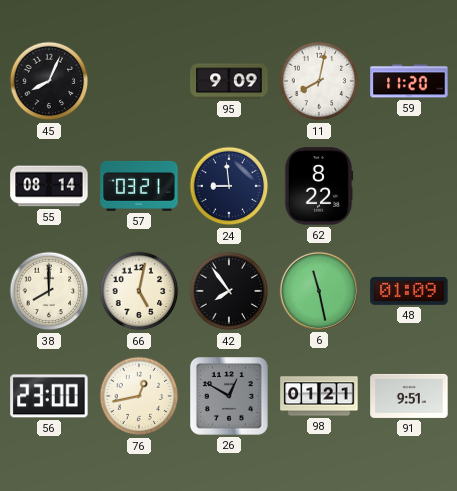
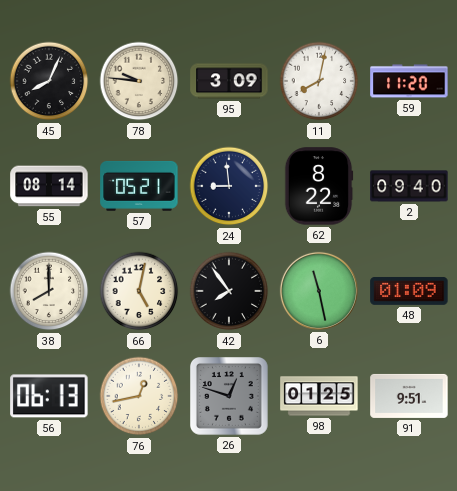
78: none -> 9:46
95: 9:09 -> 3:09
57: 03:21 -> 05:21
2: none -> 09:40
56: 23:00 -> 06:13
26: 12:50 -> 12:48
98: 01:21 -> 01:25
